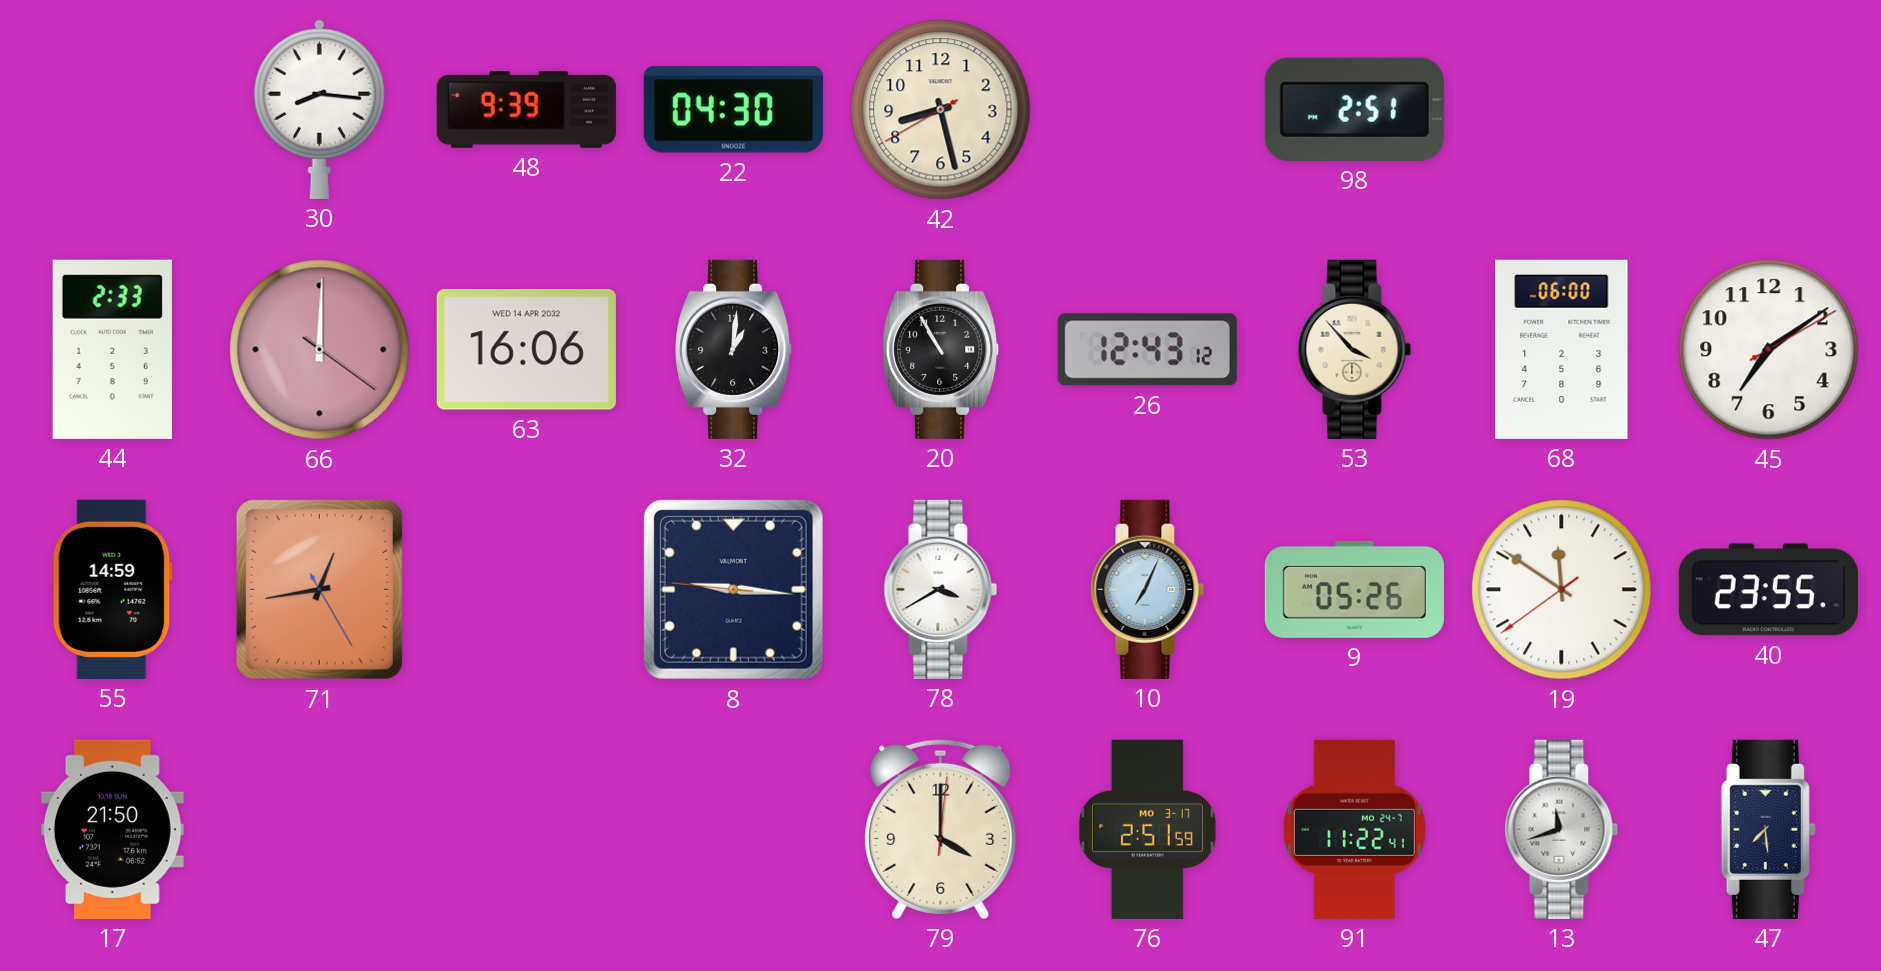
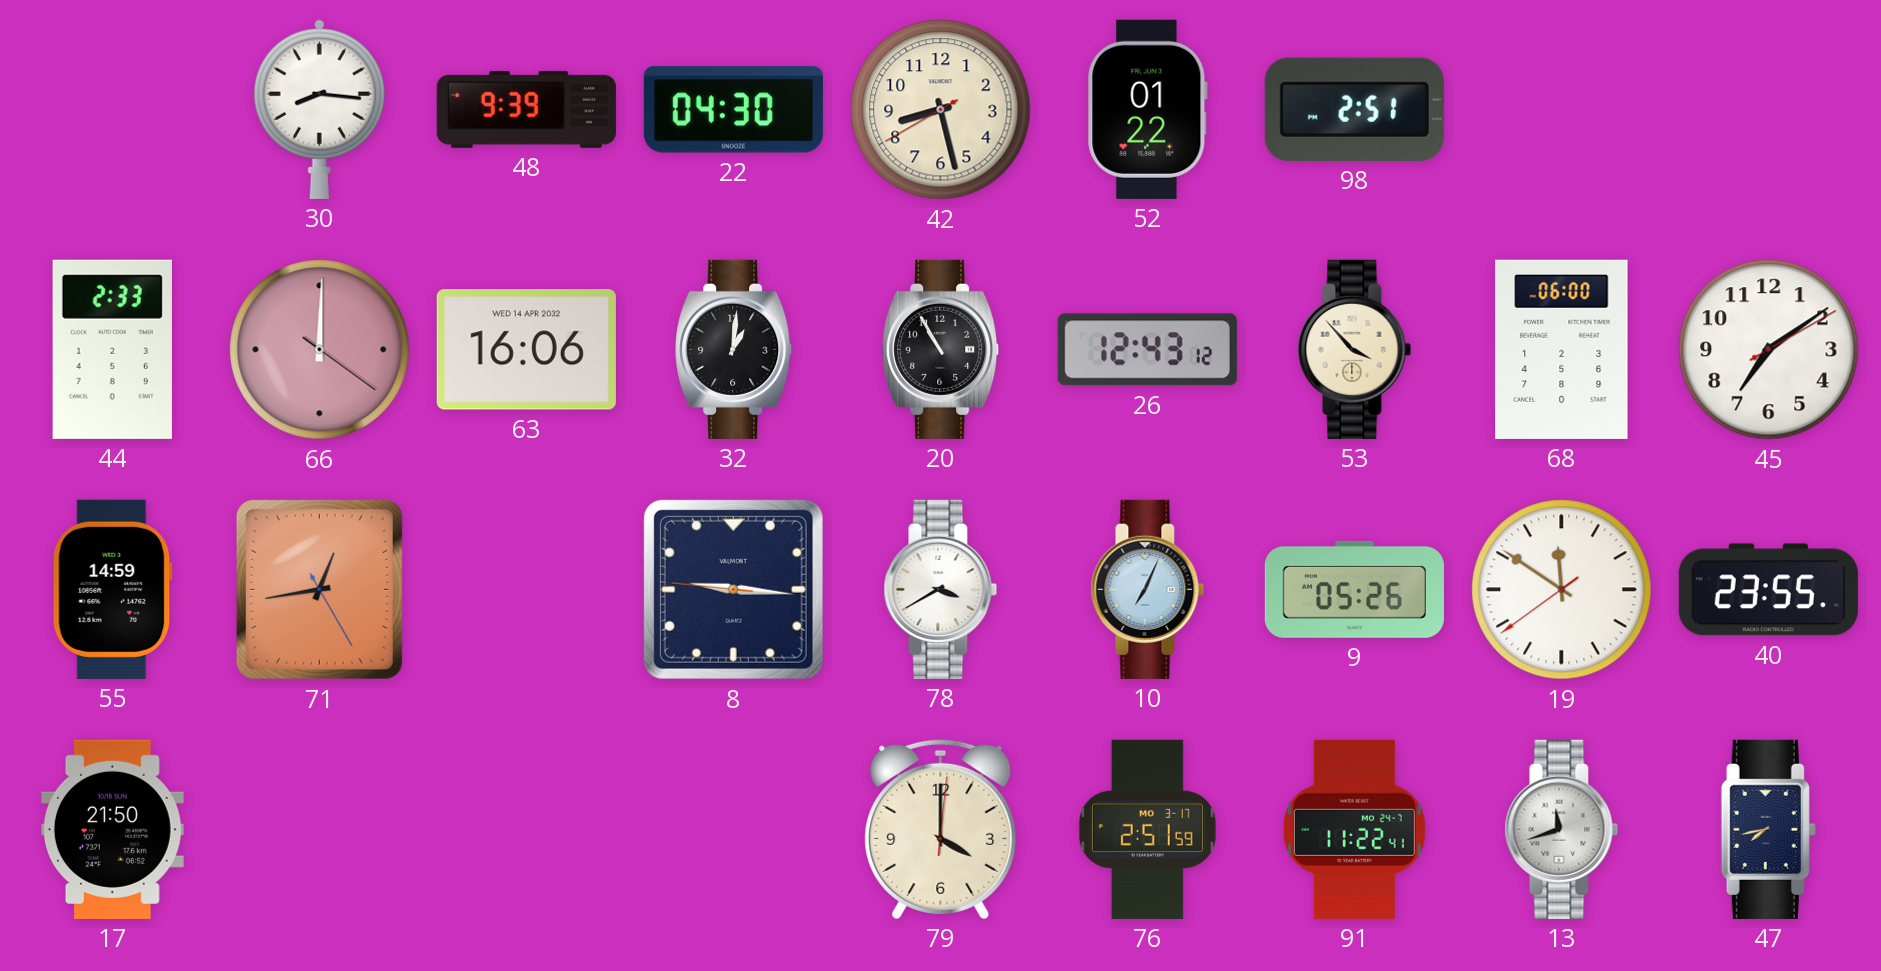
52: none -> 01:22
47: 7:29 -> 7:43
